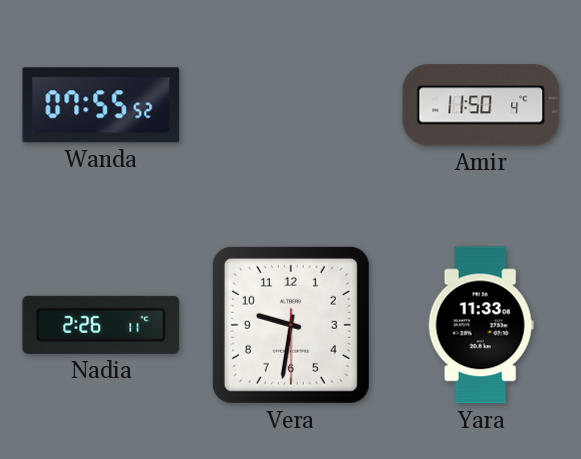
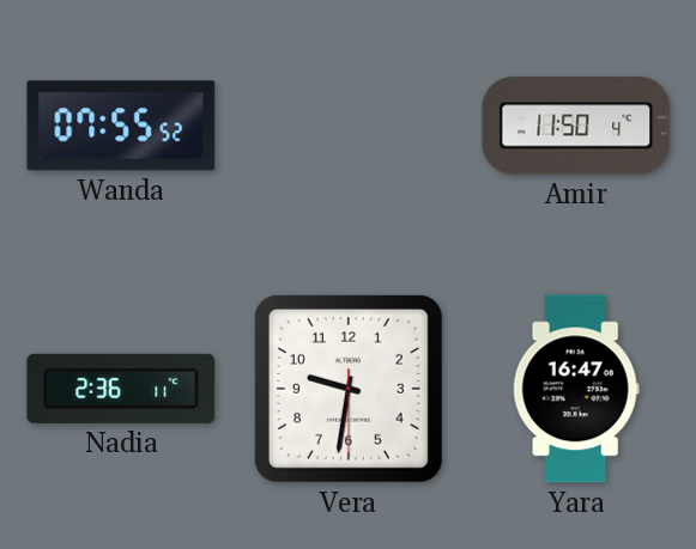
Nadia: 2:26 -> 2:36
Yara: 11:33 -> 16:47
